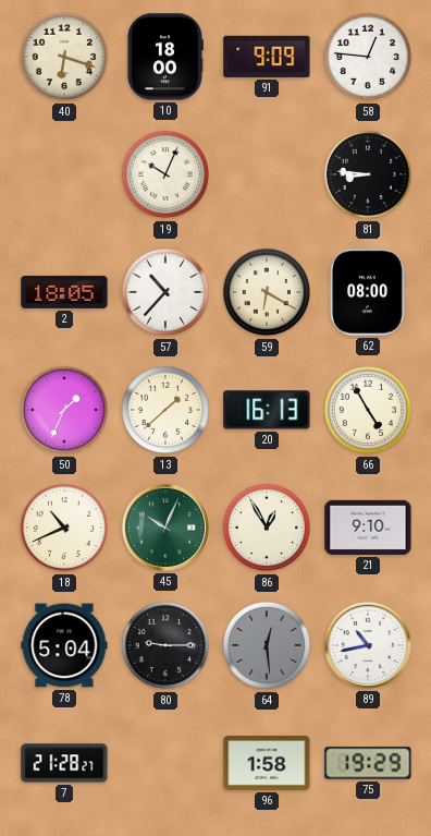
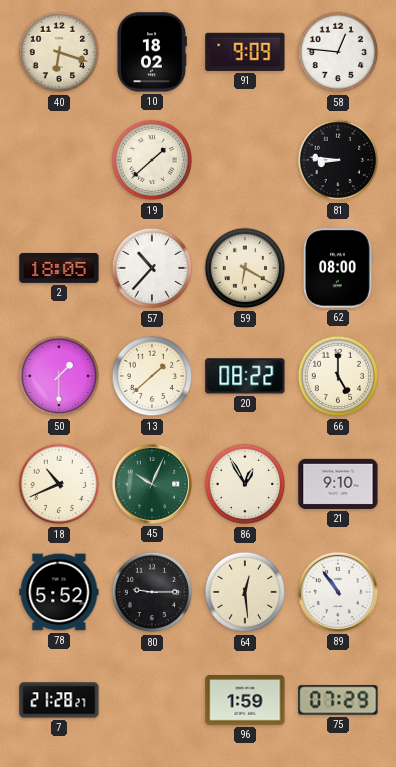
10: 18:00 -> 18:02
19: 10:04 -> 1:38
50: 1:34 -> 1:30
20: 16:13 -> 08:22
66: 4:55 -> 5:00
78: 5:04 -> 5:52
64 dial: grey -> cream
89: 10:43 -> 10:54
96: 1:58 -> 1:59
75: 19:29 -> 07:29
